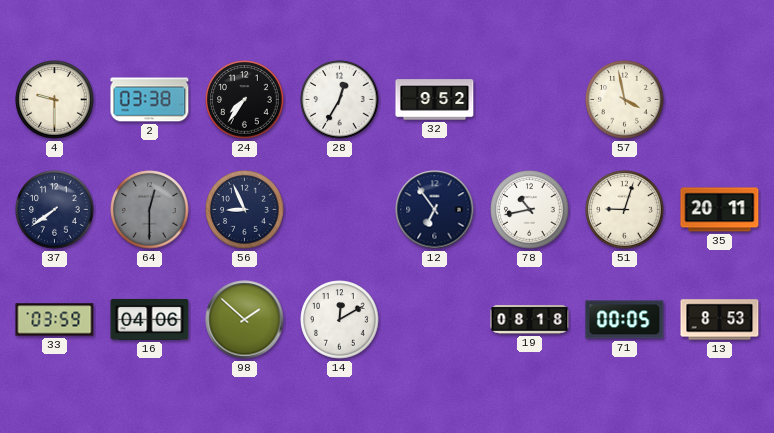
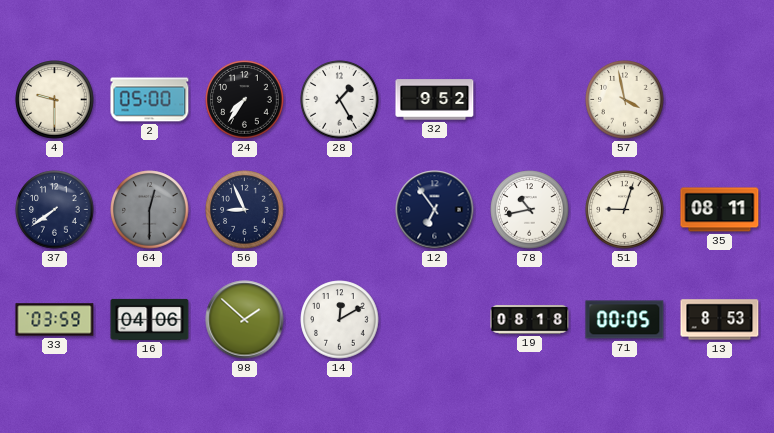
2: 03:38 -> 05:00
28: 12:35 -> 1:25
35: 20:11 -> 08:11
